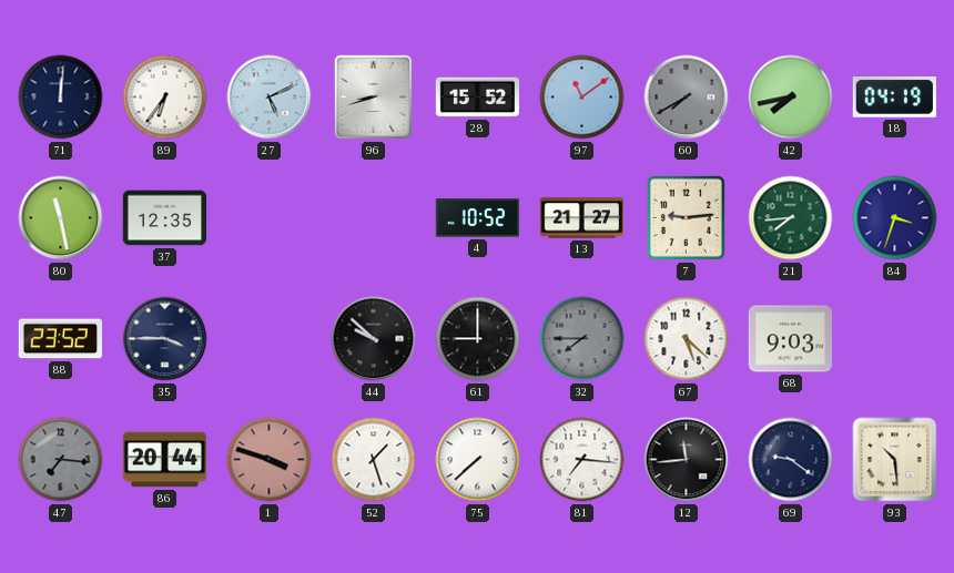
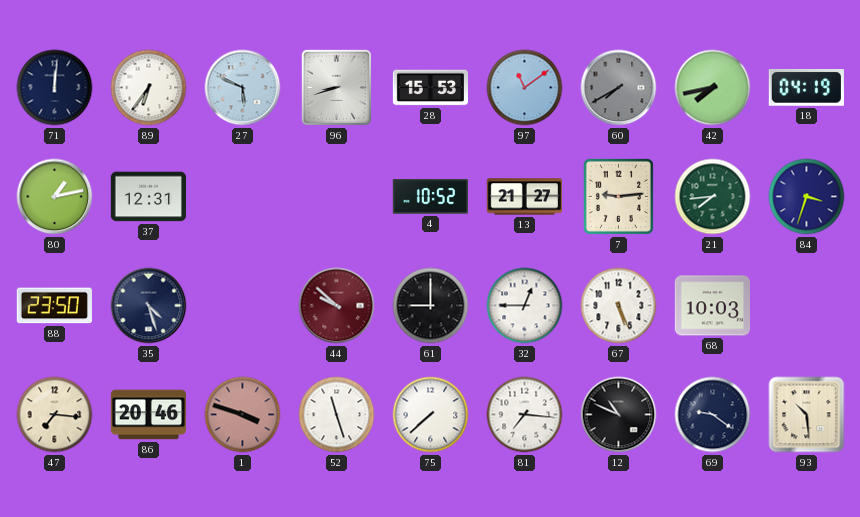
27: 5:11 -> 5:49
28: 15:52 -> 15:53
80: 11:28 -> 1:13
37: 12:35 -> 12:31
88: 23:52 -> 23:50
35: 3:45 -> 4:27
44 dial: black -> burgundy
32: 7:45 -> 12:45
32 dial: grey -> white
67: 5:22 -> 5:26
68: 9:03 -> 10:03
47 dial: grey -> cream
86: 20:44 -> 20:46
52: 1:27 -> 11:27
12: 11:44 -> 10:49
